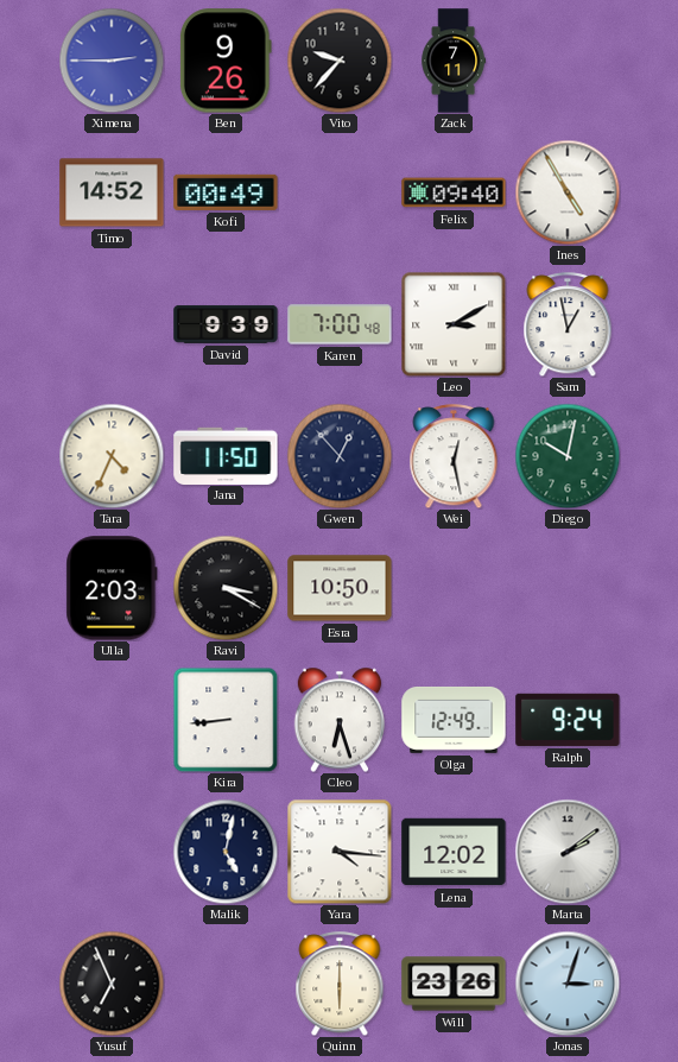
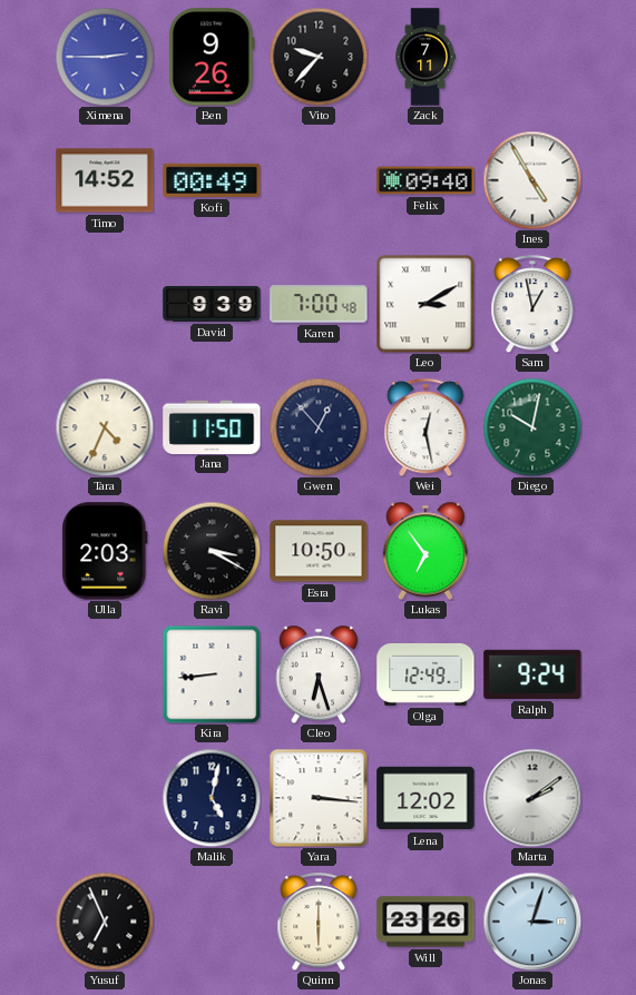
Lukas: none -> 6:54
Yara: 4:16 -> 3:16
